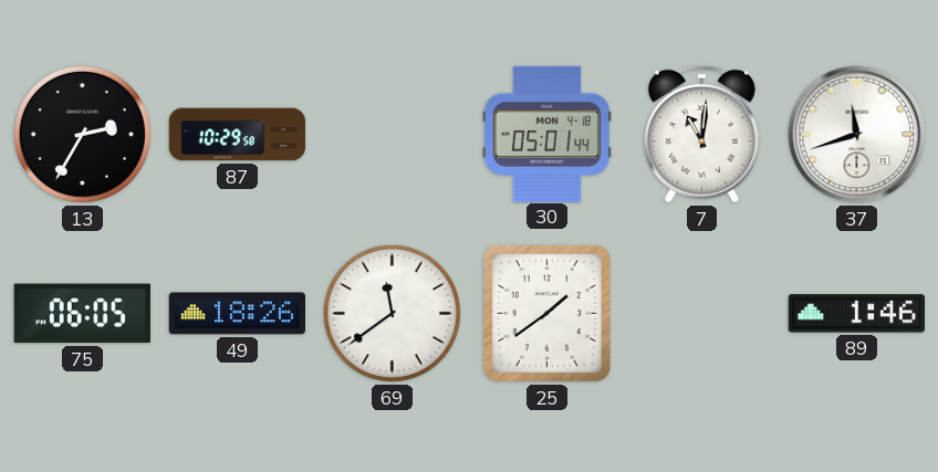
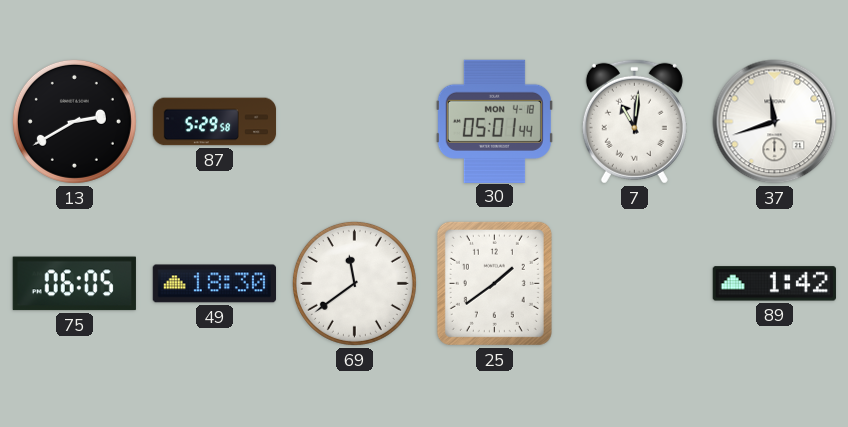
13: 2:35 -> 2:40
87: 10:29 -> 5:29
49: 18:26 -> 18:30
89: 1:46 -> 1:42
